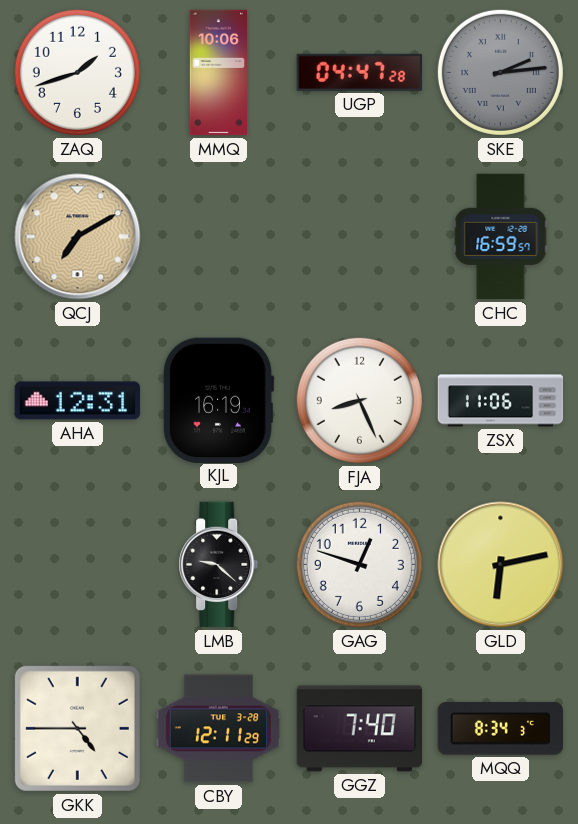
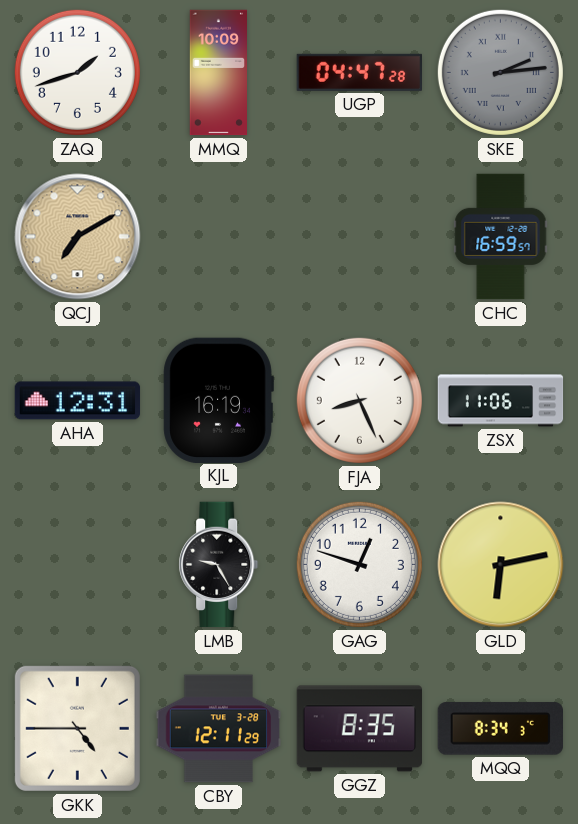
MMQ: 10:06 -> 10:09
LMB: 9:22 -> 9:25
GGZ: 7:40 -> 8:35
